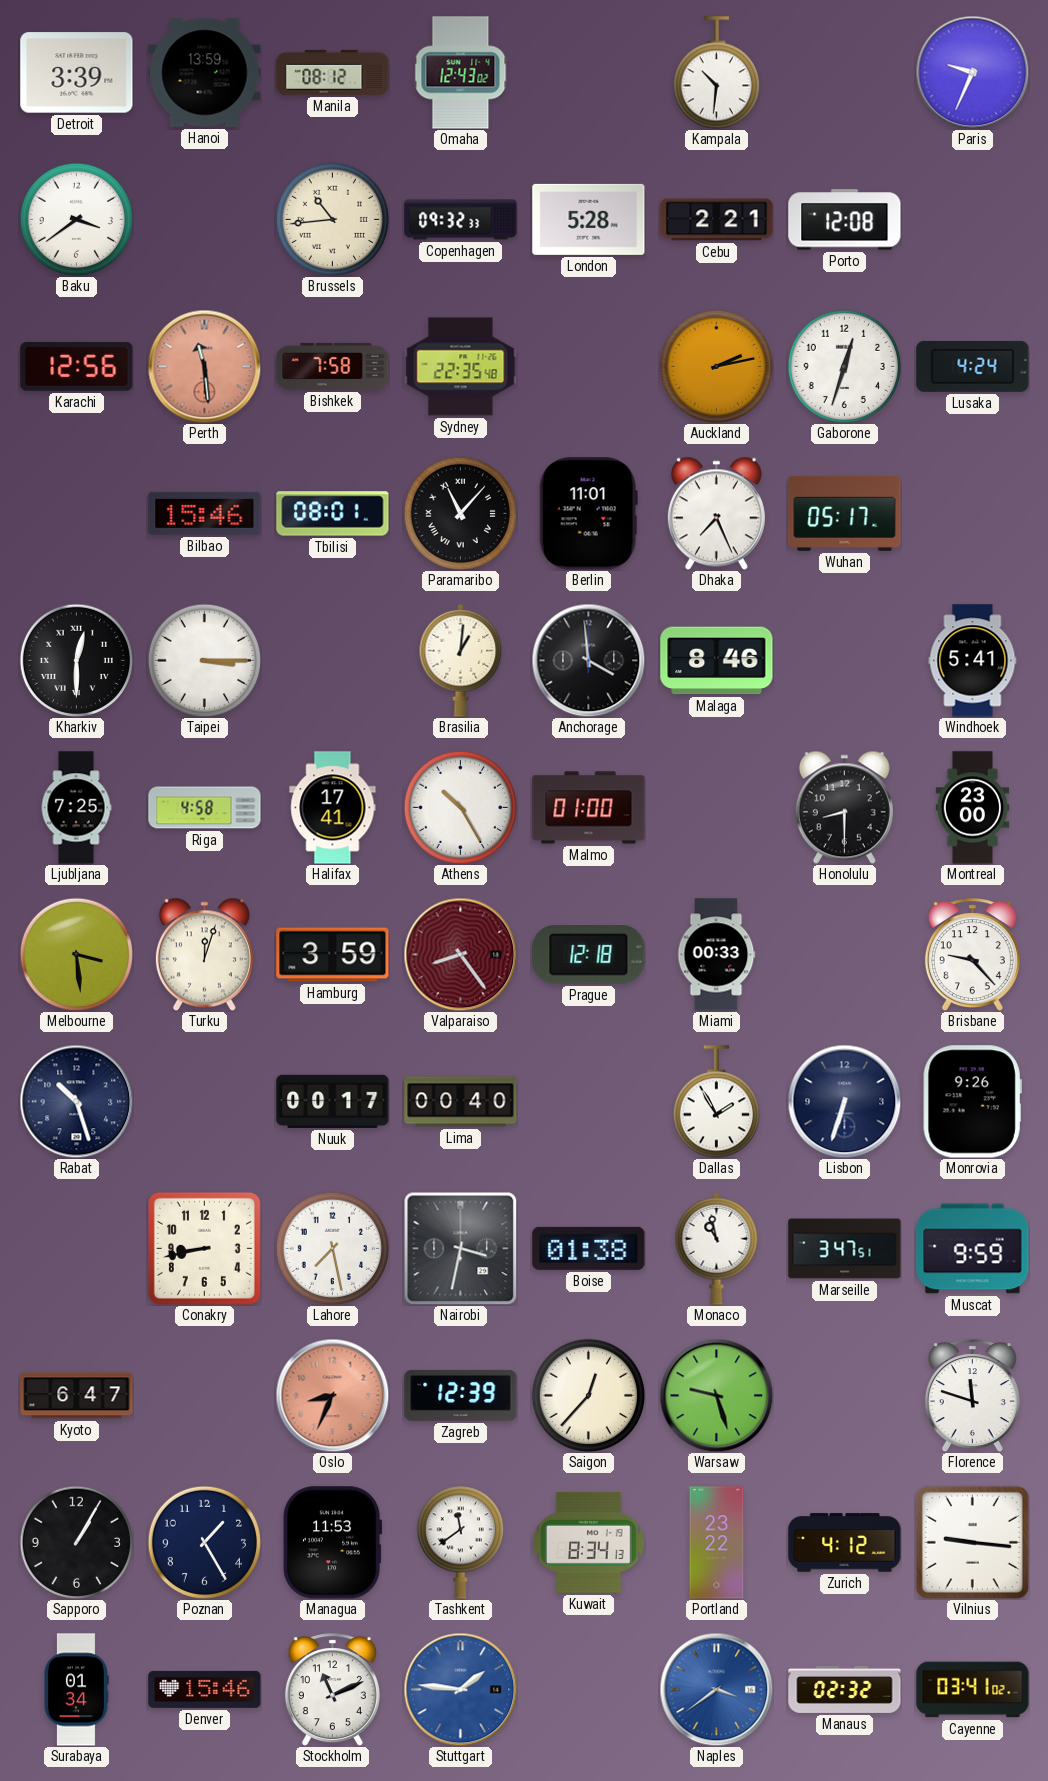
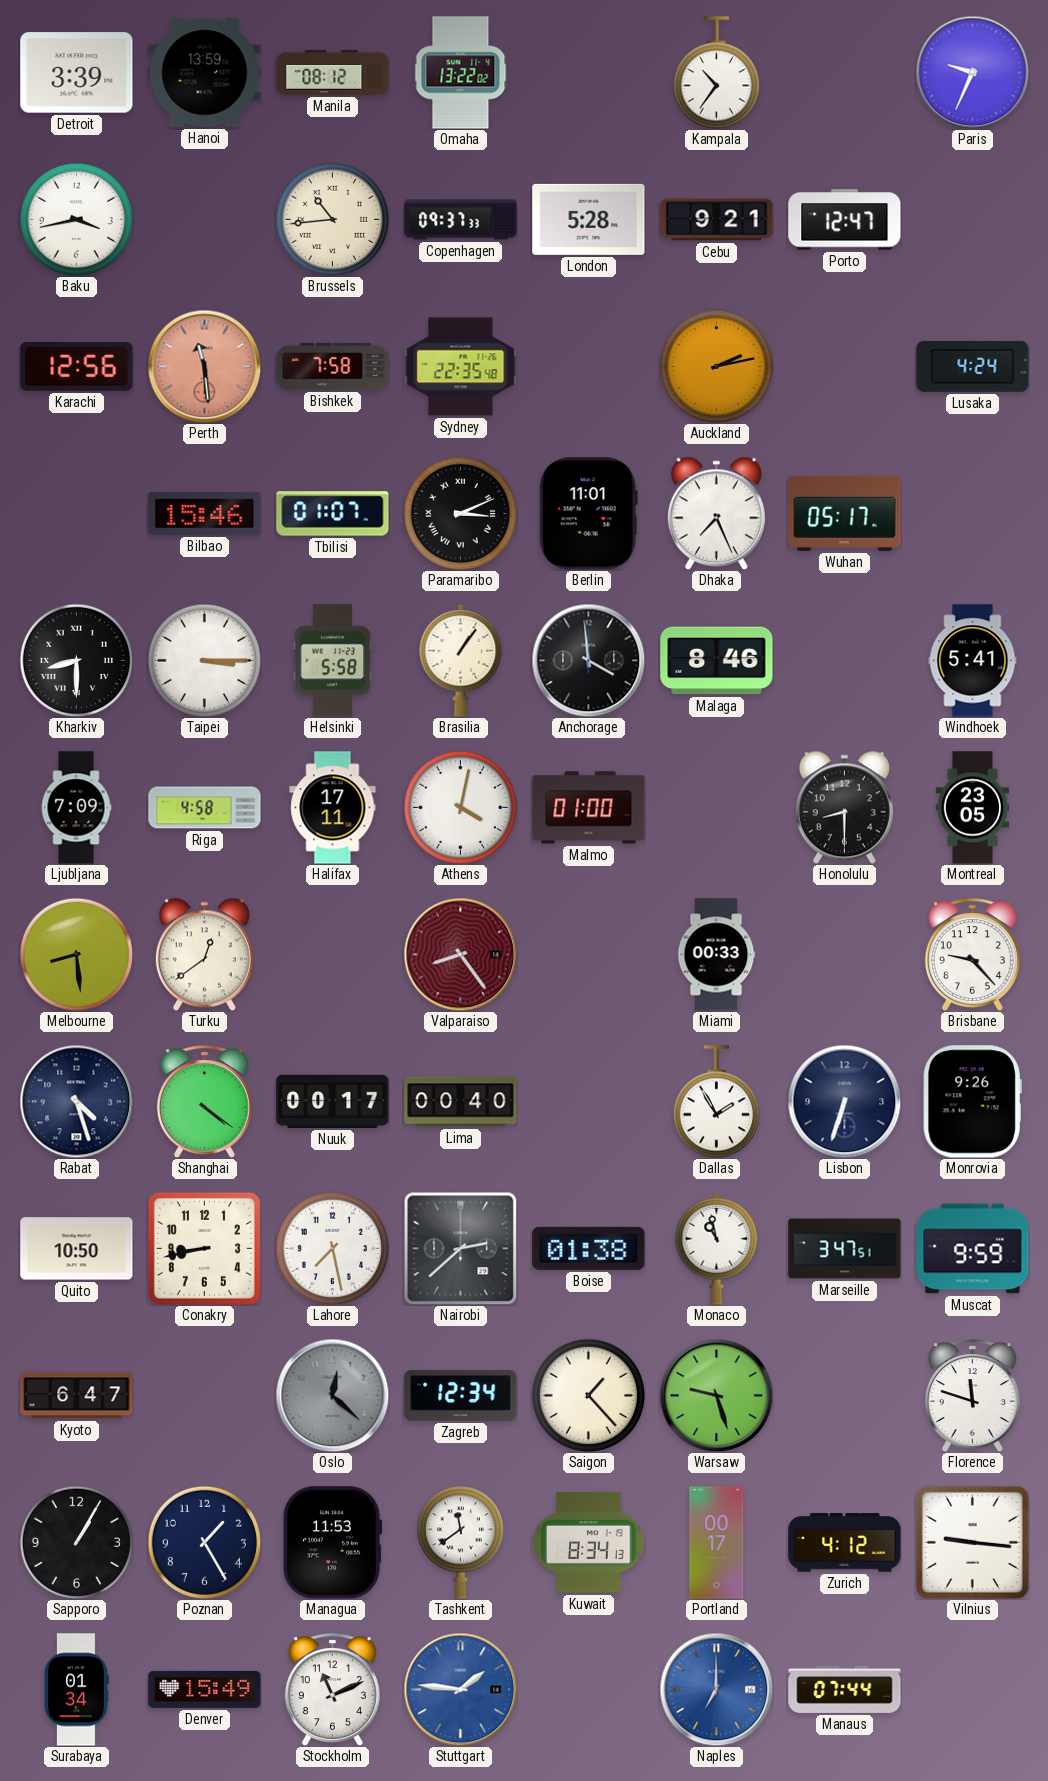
Omaha: 12:43 -> 13:22
Kampala: 10:31 -> 10:36
Baku: 3:39 -> 3:43
Copenhagen: 09:32 -> 09:37
Cebu: 2:21 -> 9:21
Porto: 12:08 -> 12:47
Gaborone: 12:33 -> none
Tbilisi: 08:01 -> 01:07
Paramaribo: 11:07 -> 3:11
Kharkiv: 12:30 -> 8:30
Helsinki: none -> 5:58
Brasilia: 1:01 -> 1:06
Ljubljana: 7:25 -> 7:09
Halifax: 17:41 -> 17:11
Athens: 10:25 -> 4:02
Montreal: 23:00 -> 23:05
Melbourne: 3:29 -> 8:29
Turku: 12:03 -> 12:39
Hamburg: 3:59 -> none
Prague: 12:18 -> none
Rabat: 10:27 -> 4:27
Shanghai: none -> 4:21
Quito: none -> 10:50
Nairobi: 3:32 -> 2:38
Oslo: 8:34 -> 12:22
Oslo dial: salmon -> grey
Zagreb: 12:39 -> 12:34
Saigon: 12:37 -> 1:23
Portland: 23:22 -> 00:17
Denver: 15:46 -> 15:49
Naples: 3:39 -> 7:00
Manaus: 02:32 -> 07:44
Cayenne: 03:41 -> none
